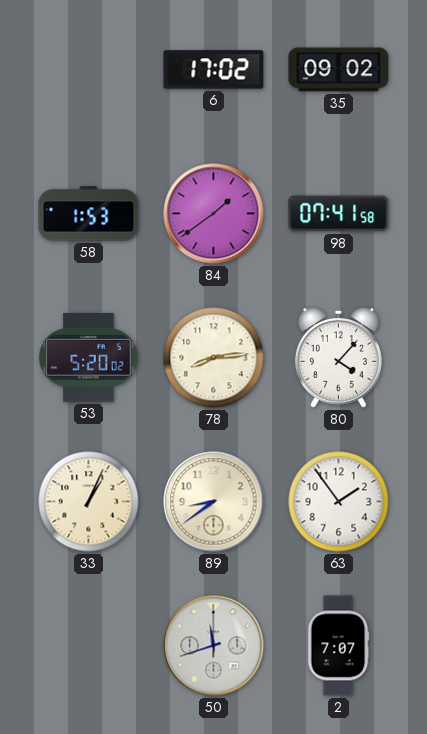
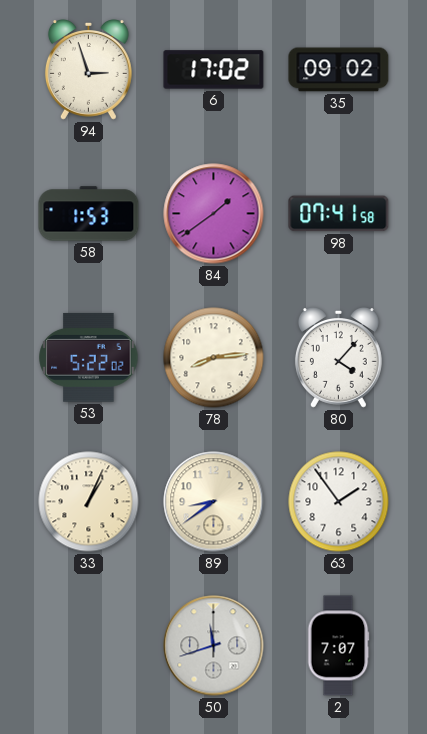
94: none -> 2:57
53: 5:20 -> 5:22
